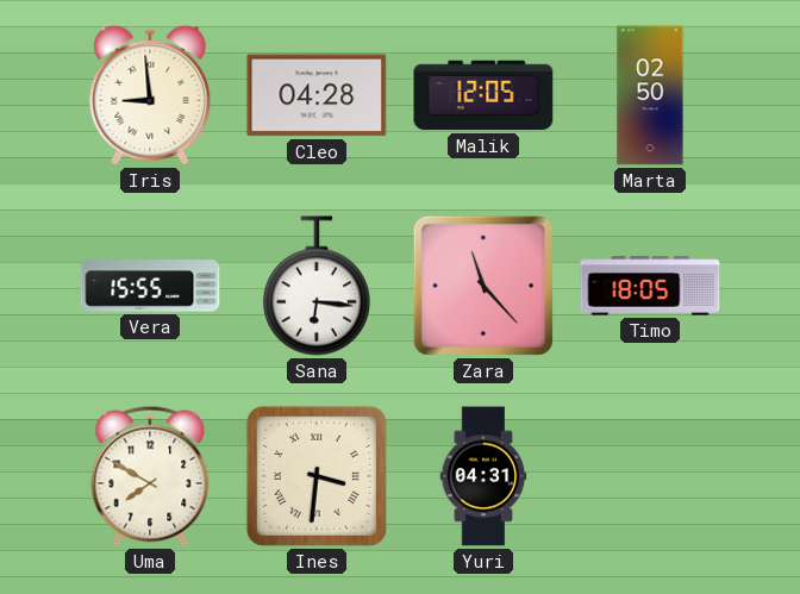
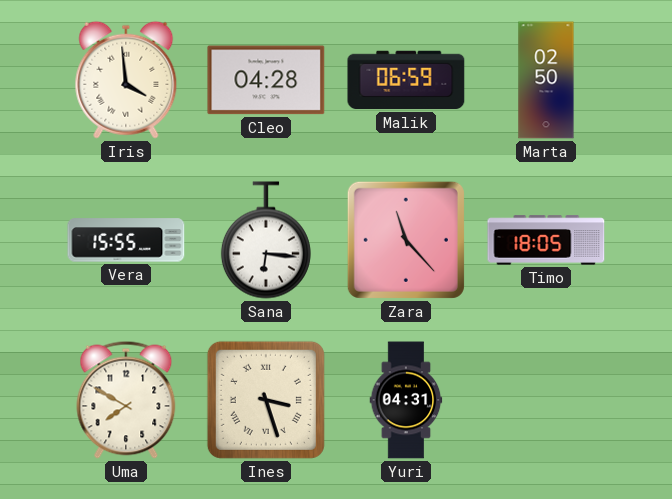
Iris: 8:59 -> 3:59
Malik: 12:05 -> 06:59
Ines: 3:31 -> 3:27
